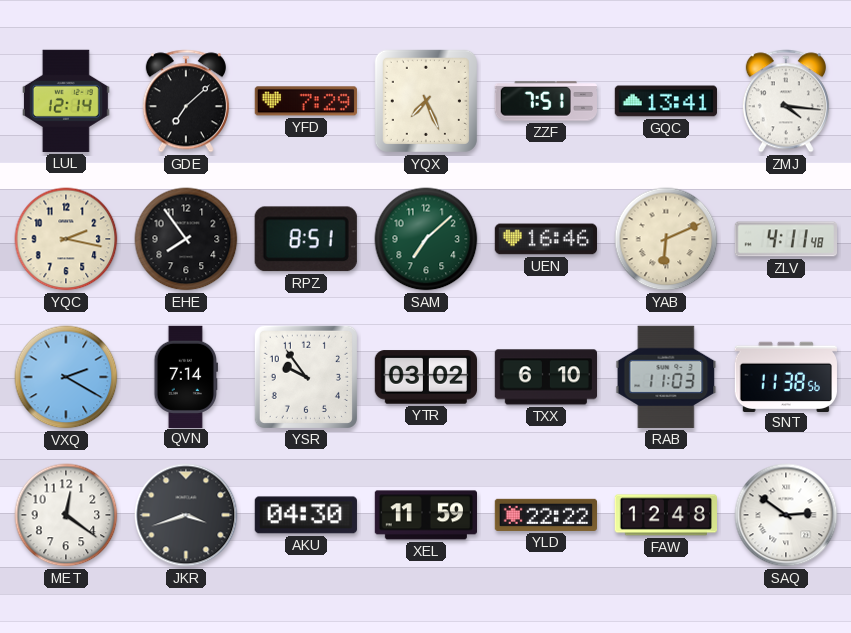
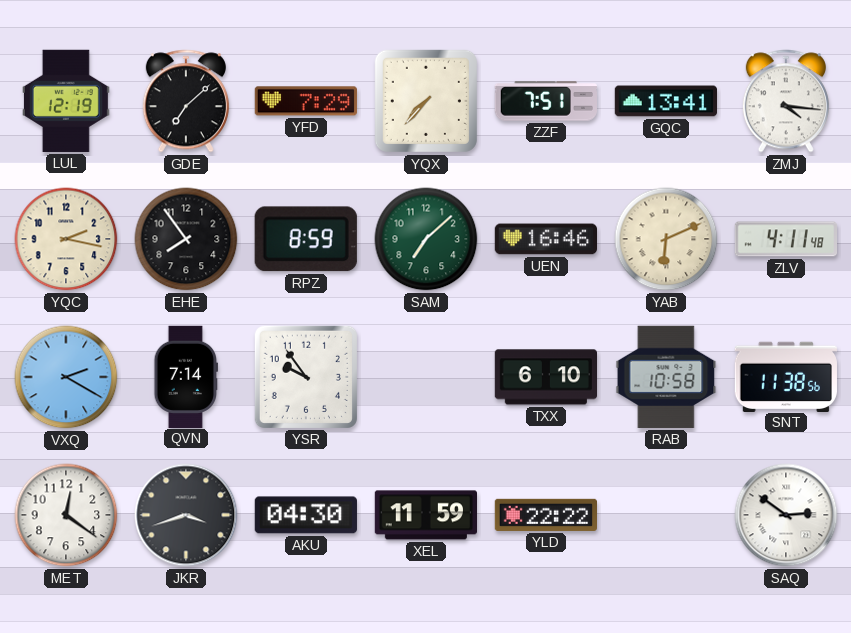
LUL: 12:14 -> 12:19
YQX: 7:26 -> 7:37
RPZ: 8:51 -> 8:59
YTR: 03:02 -> none
RAB: 11:03 -> 10:58
FAW: 12:48 -> none
